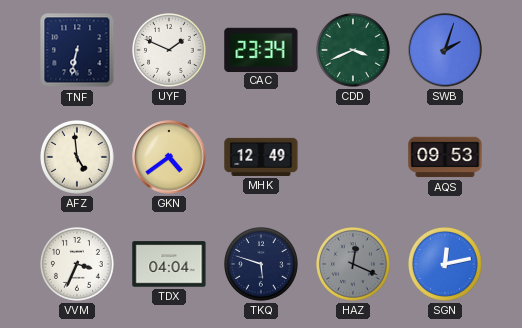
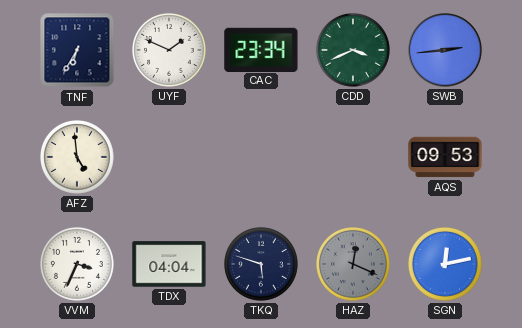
TNF: 6:32 -> 6:35
SWB: 2:03 -> 2:44
GKN: 4:39 -> none
MHK: 12:49 -> none
